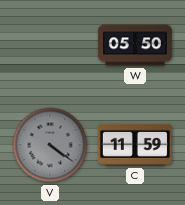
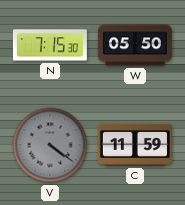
N: none -> 7:15
